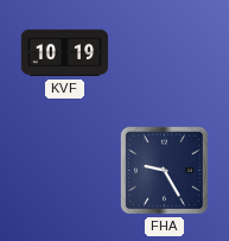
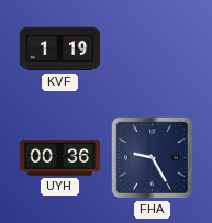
KVF: 10:19 -> 1:19
UYH: none -> 00:36
